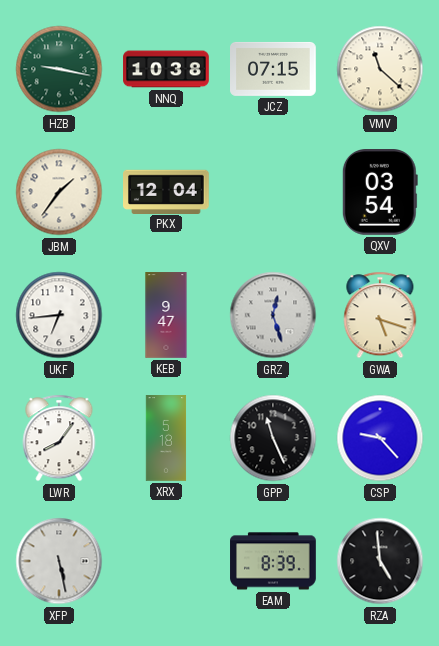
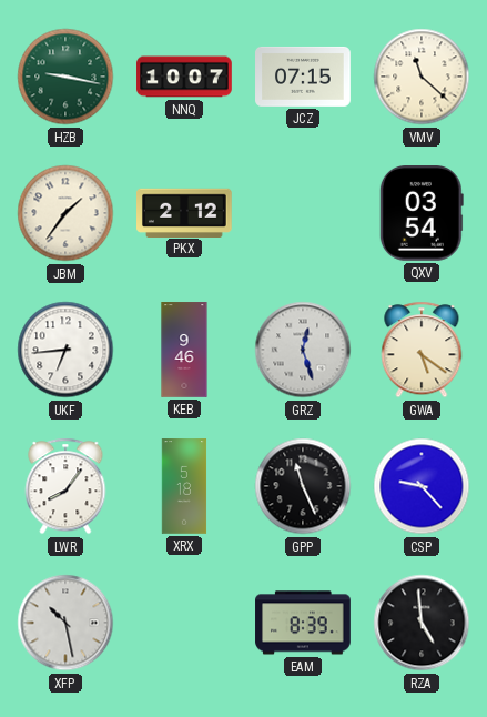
NNQ: 10:38 -> 10:07
PKX: 12:04 -> 2:12
KEB: 9:47 -> 9:46
GWA: 5:18 -> 5:21
XFP: 5:28 -> 10:28
